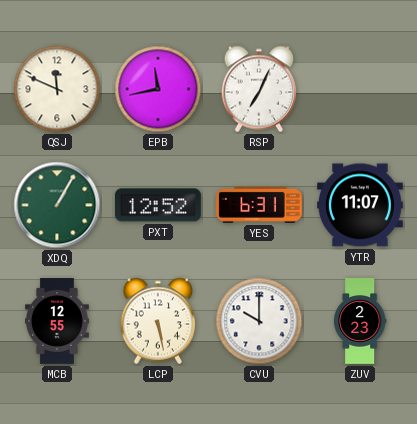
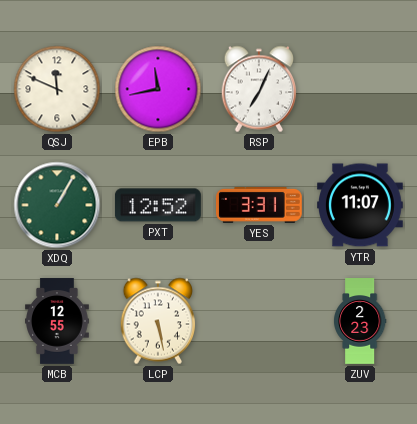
YES: 6:31 -> 3:31
CVU: 10:00 -> none
